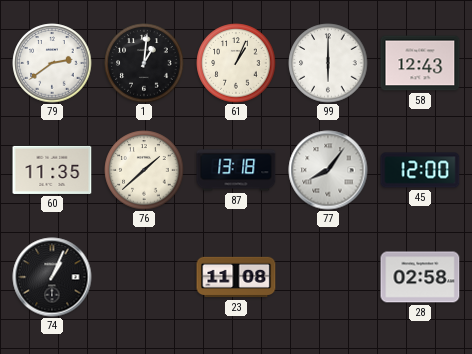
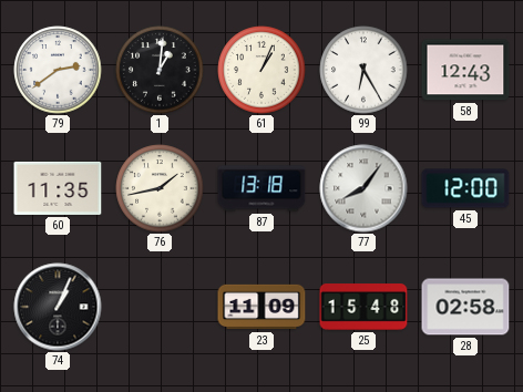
99: 6:00 -> 6:25
76: 1:38 -> 1:43
23: 11:08 -> 11:09
25: none -> 15:48
